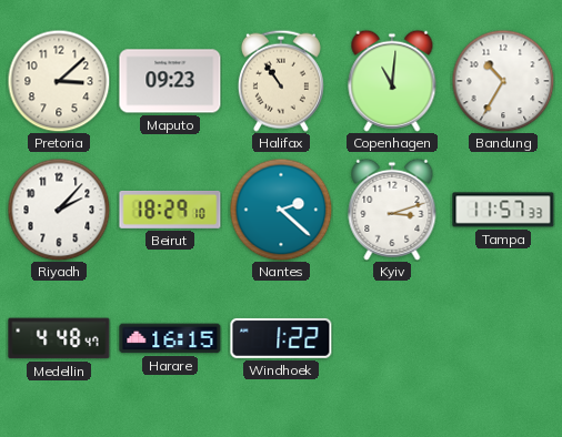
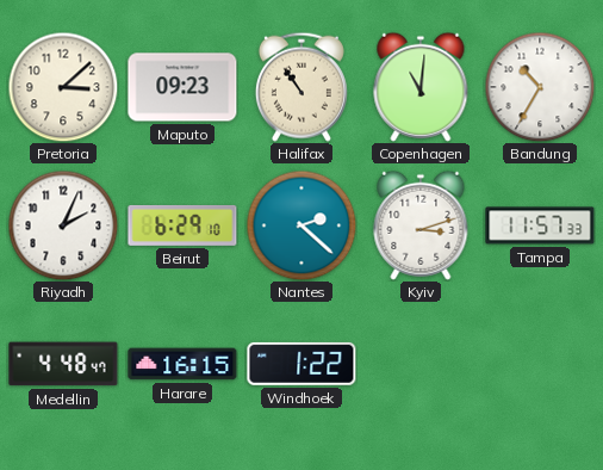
Riyadh: 2:07 -> 2:04
Beirut: 18:29 -> 6:29
